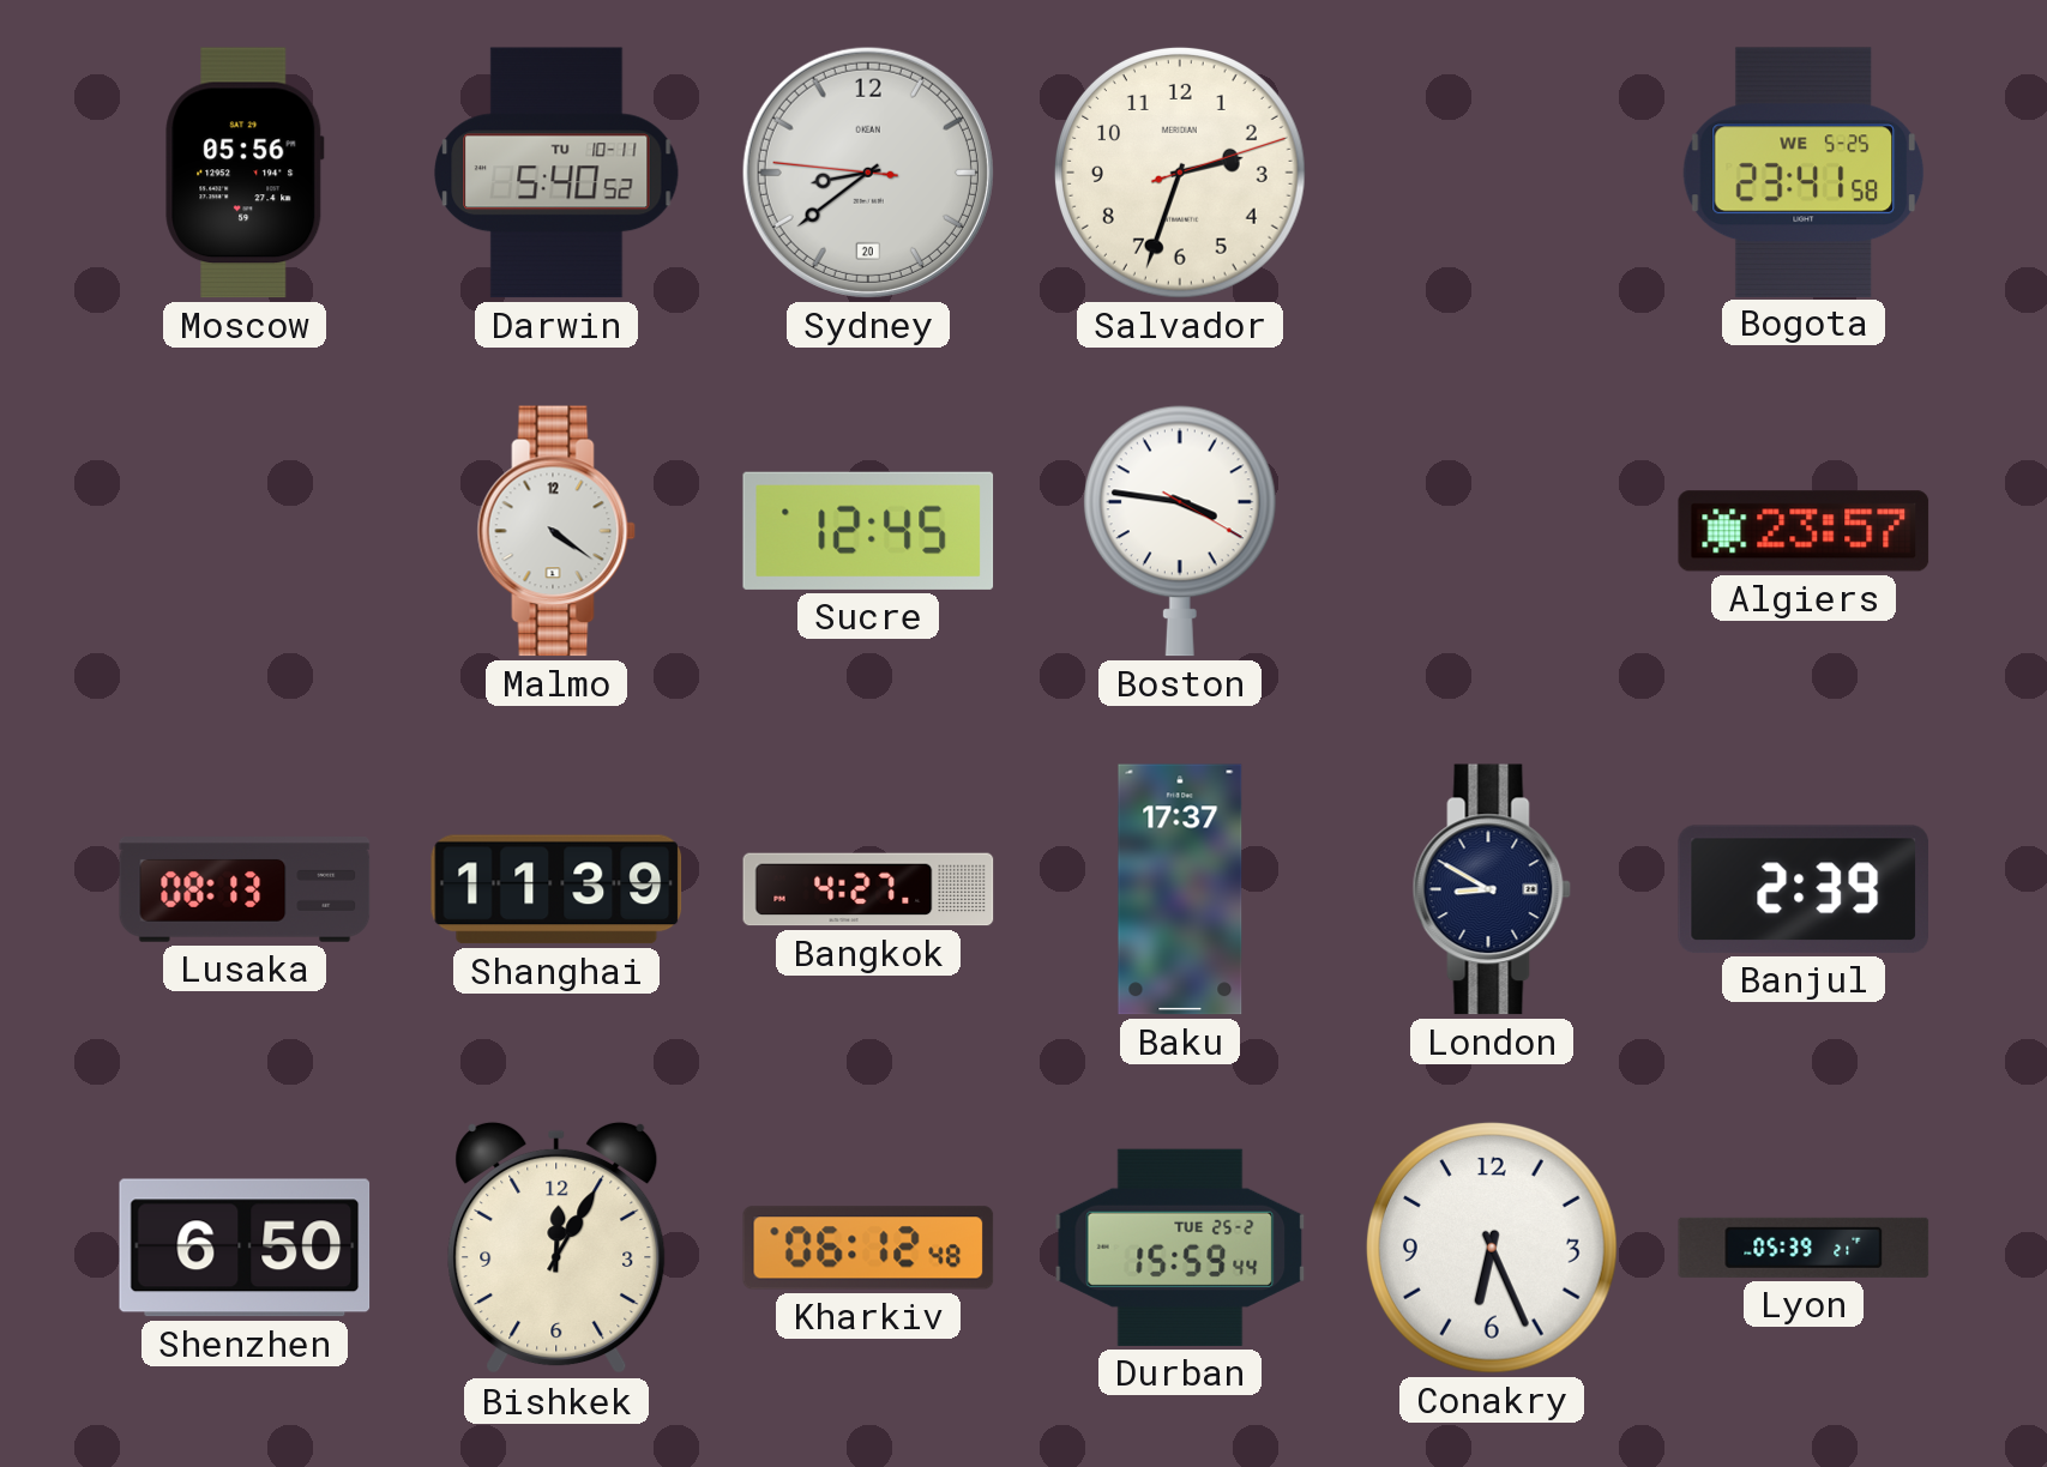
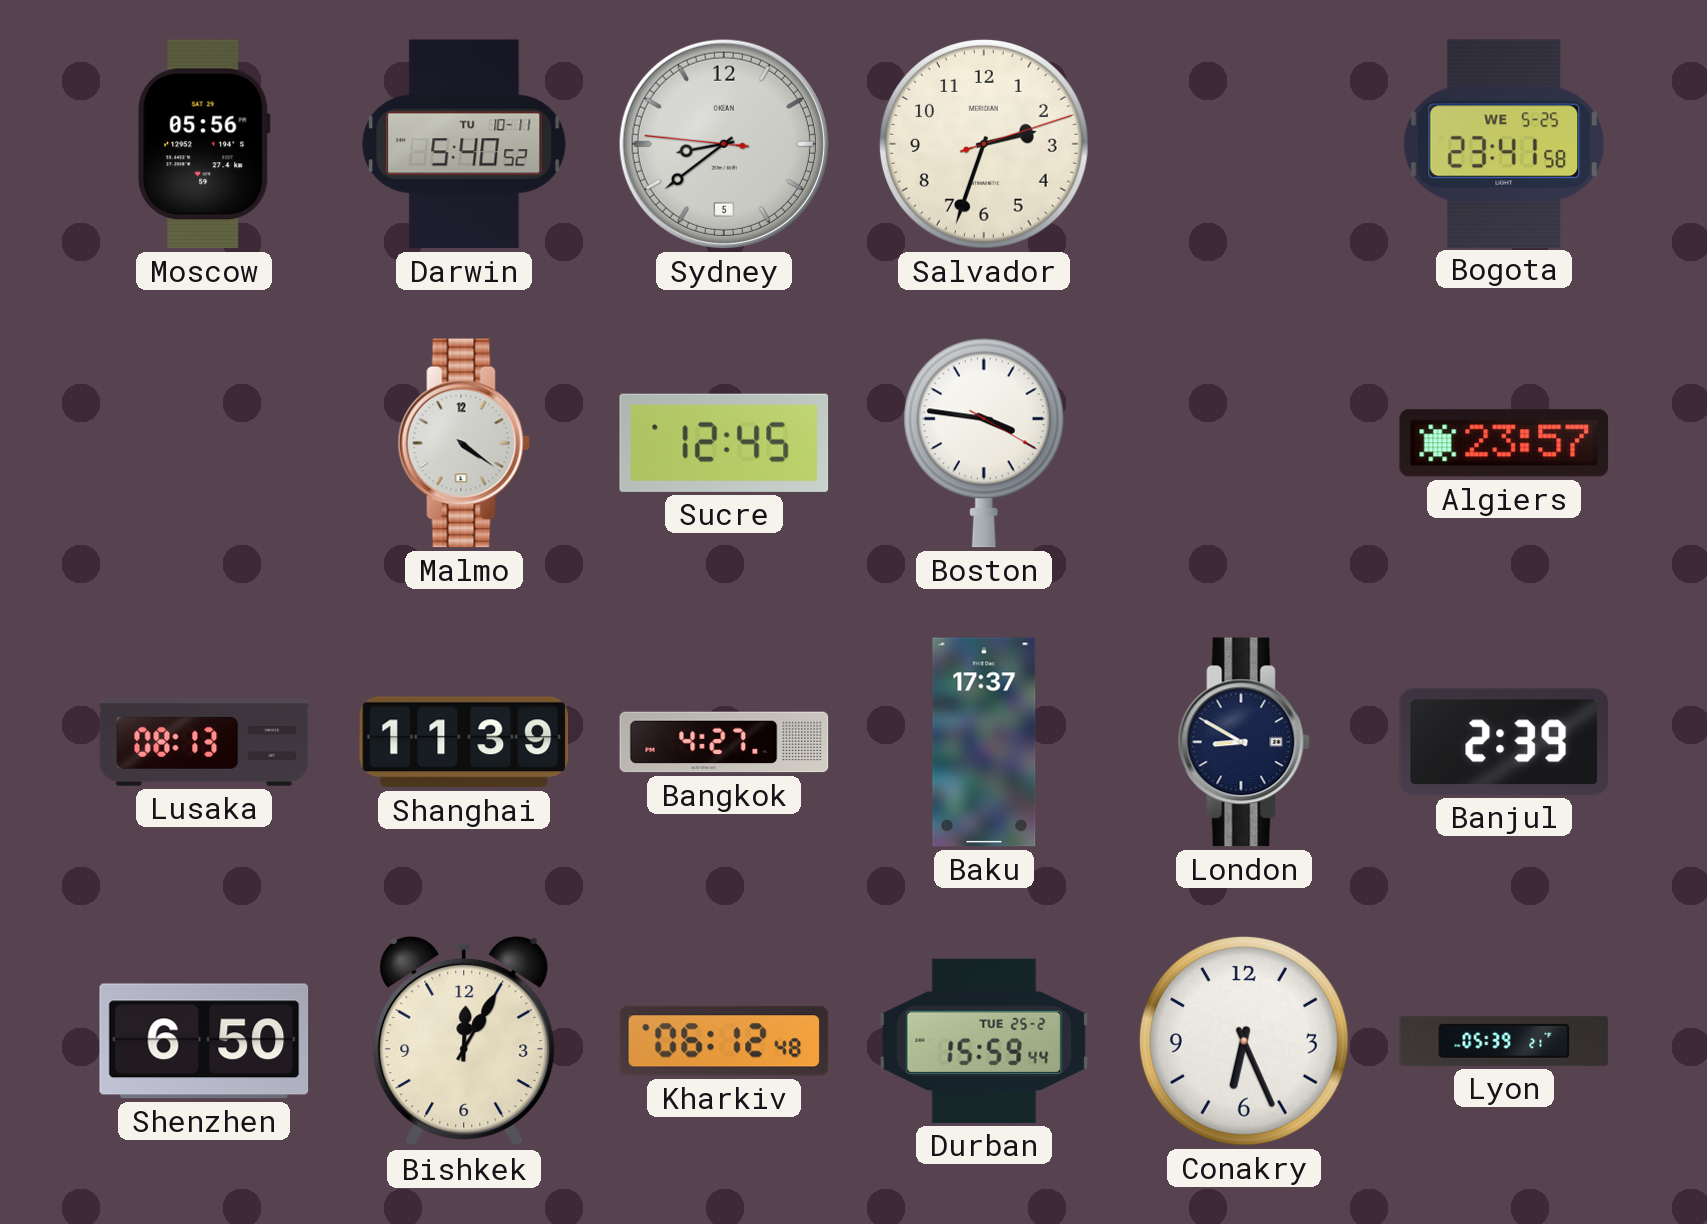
Sydney date: 20 -> 5
